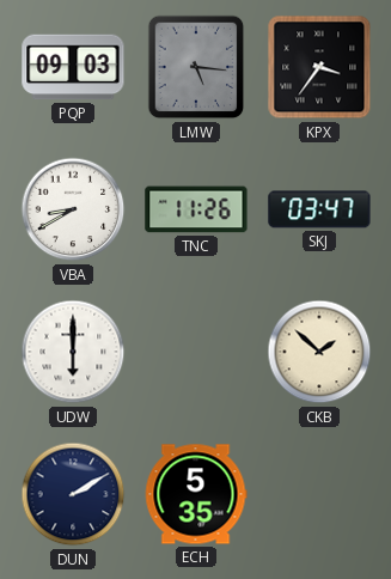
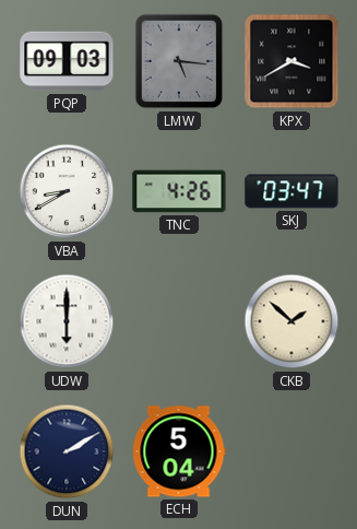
KPX: 3:36 -> 3:40
TNC: 11:26 -> 4:26
ECH: 5:35 -> 5:04
